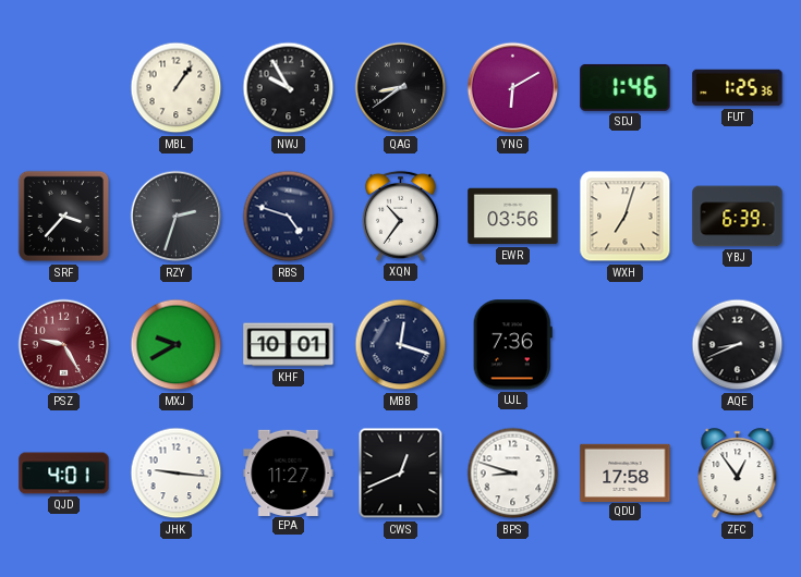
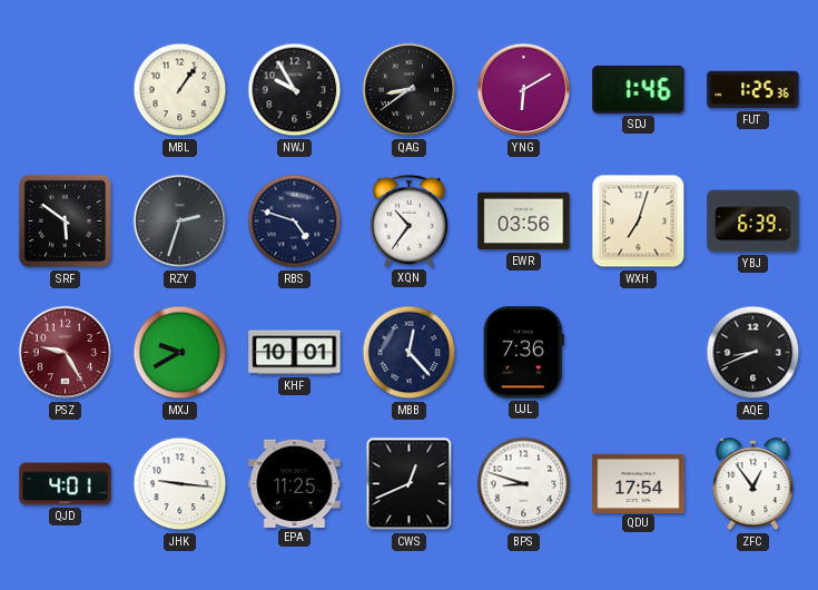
SRF: 3:37 -> 5:51
MBB: 12:18 -> 12:23
EPA: 11:27 -> 11:25
QDU: 17:58 -> 17:54
